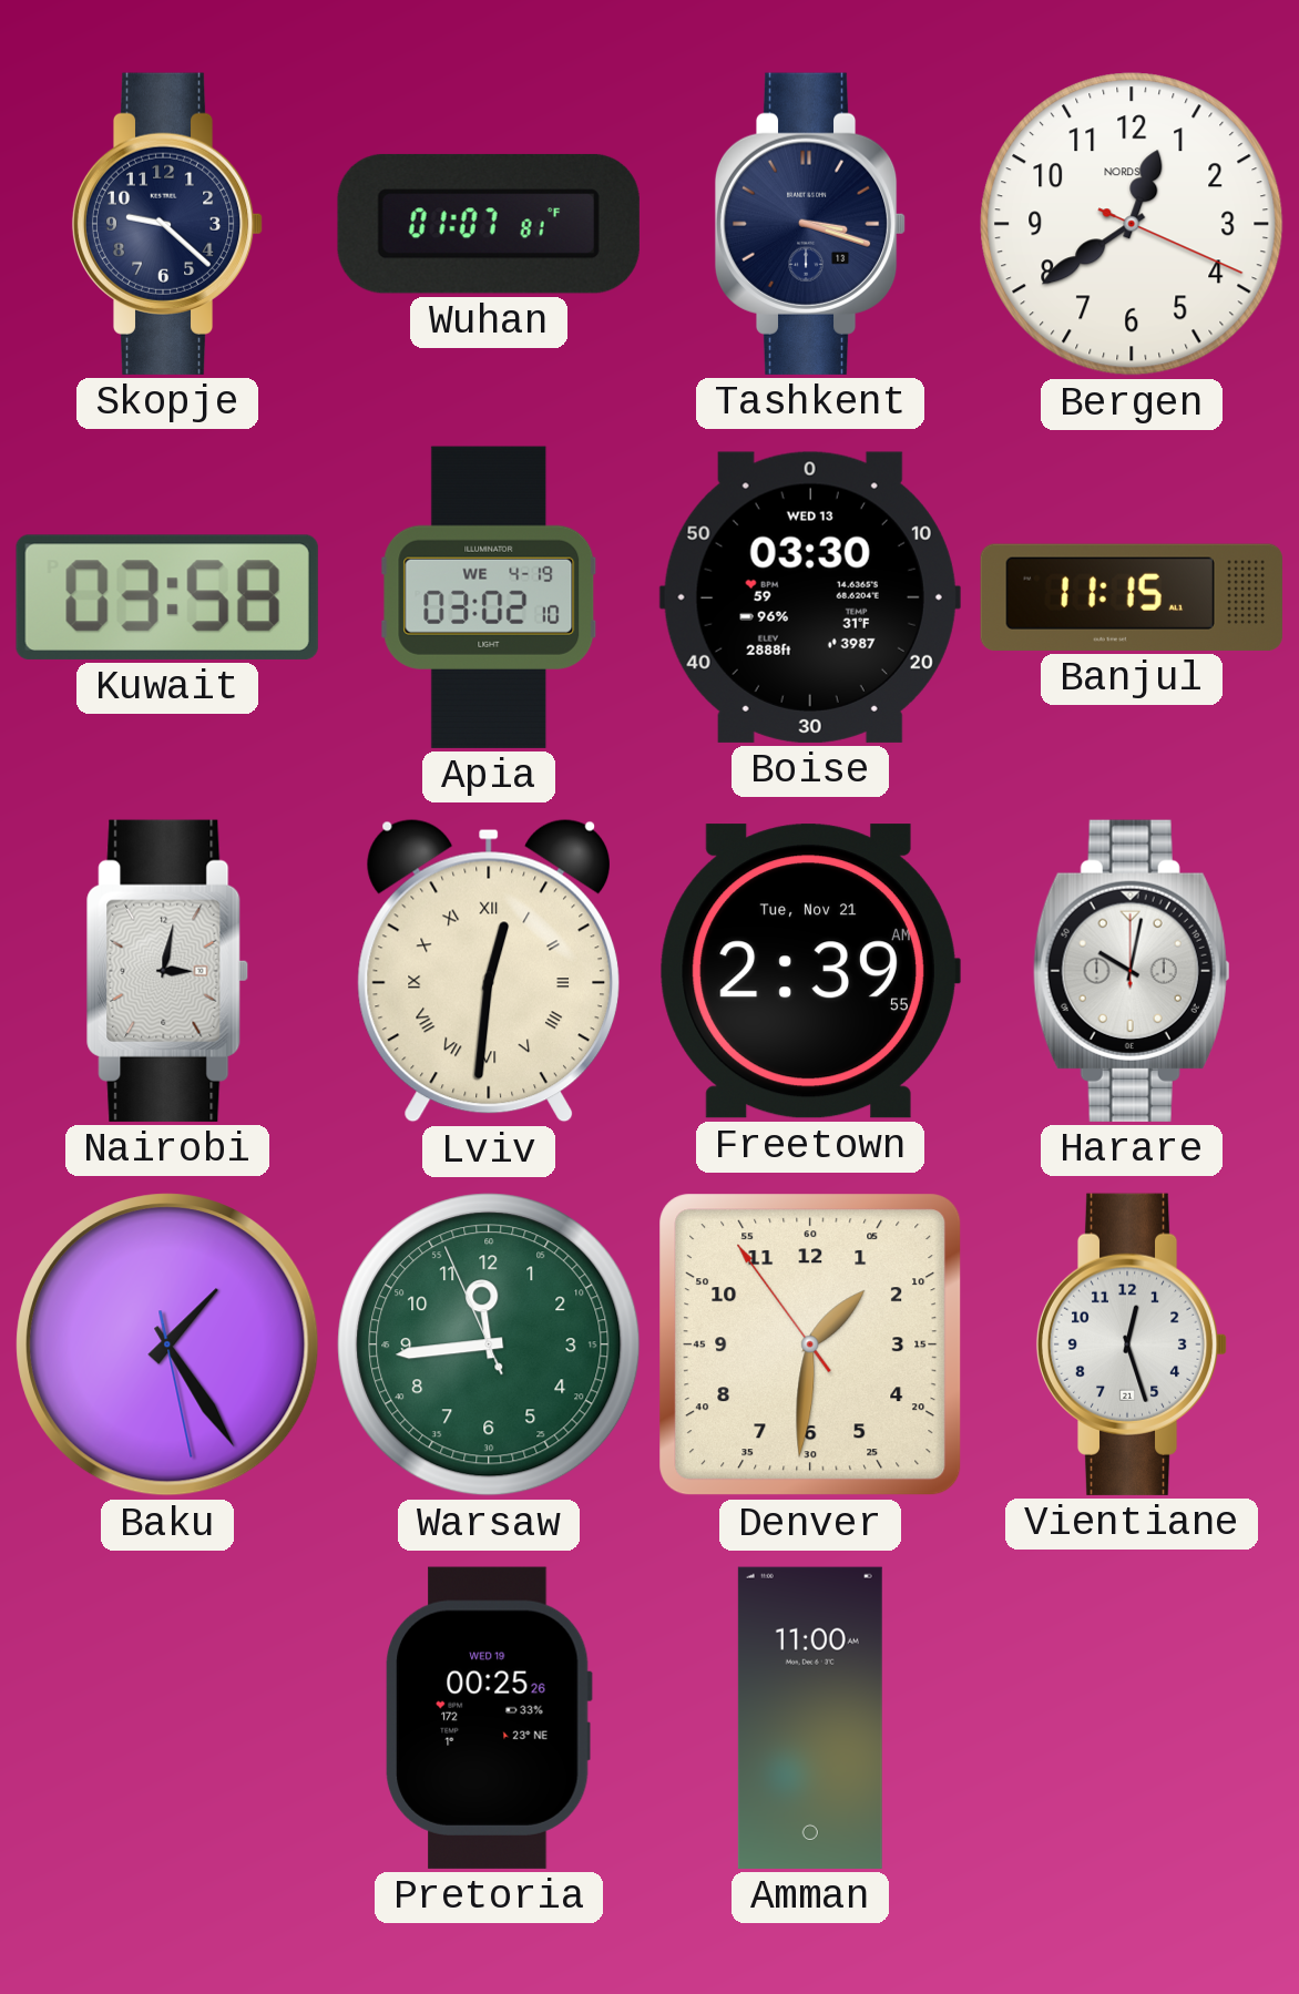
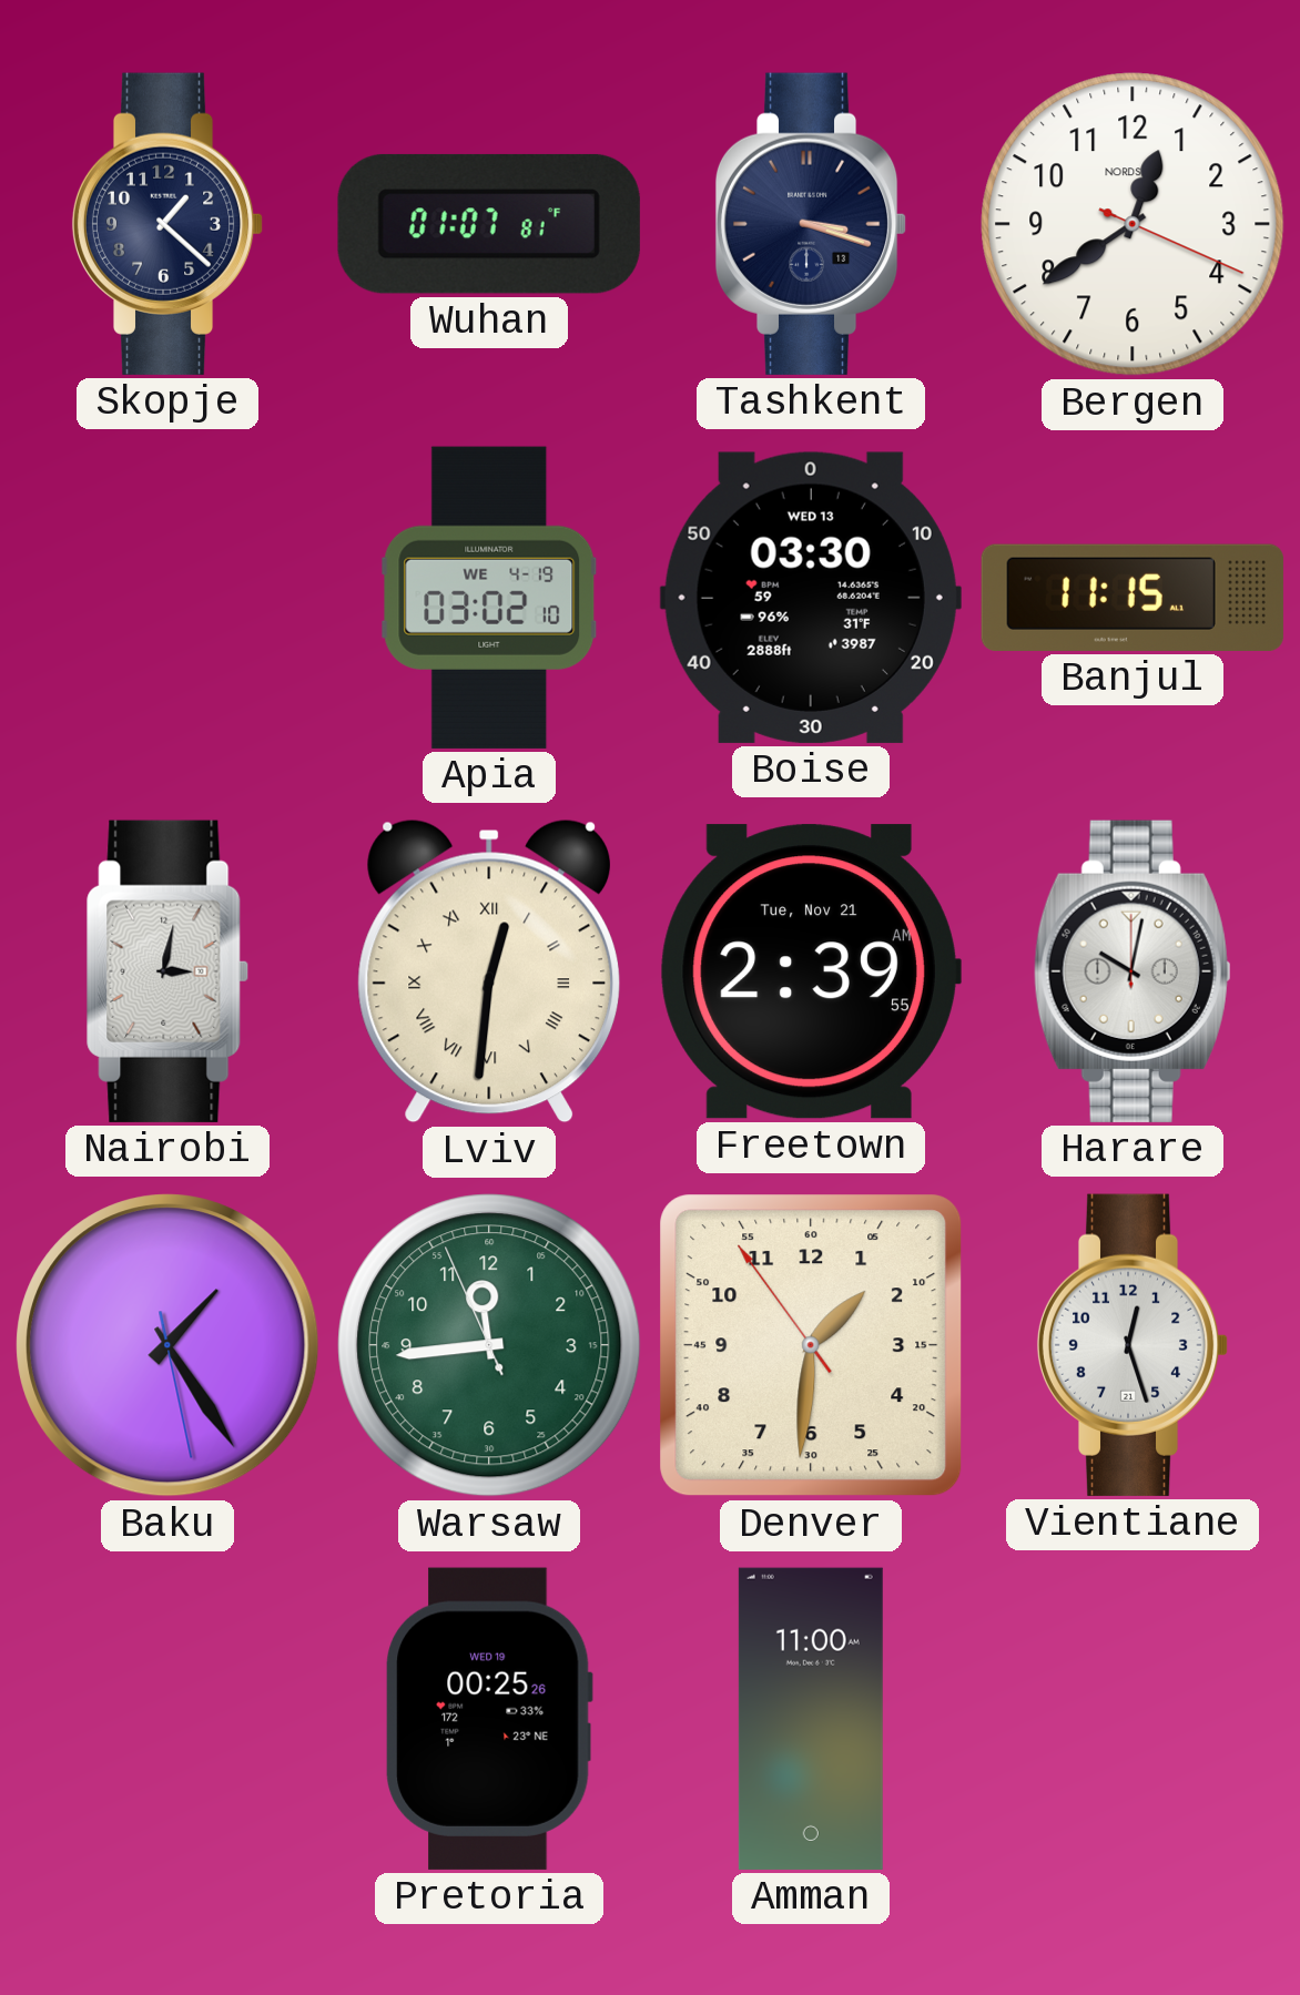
Skopje: 9:22 -> 1:22
Kuwait: 03:58 -> none
